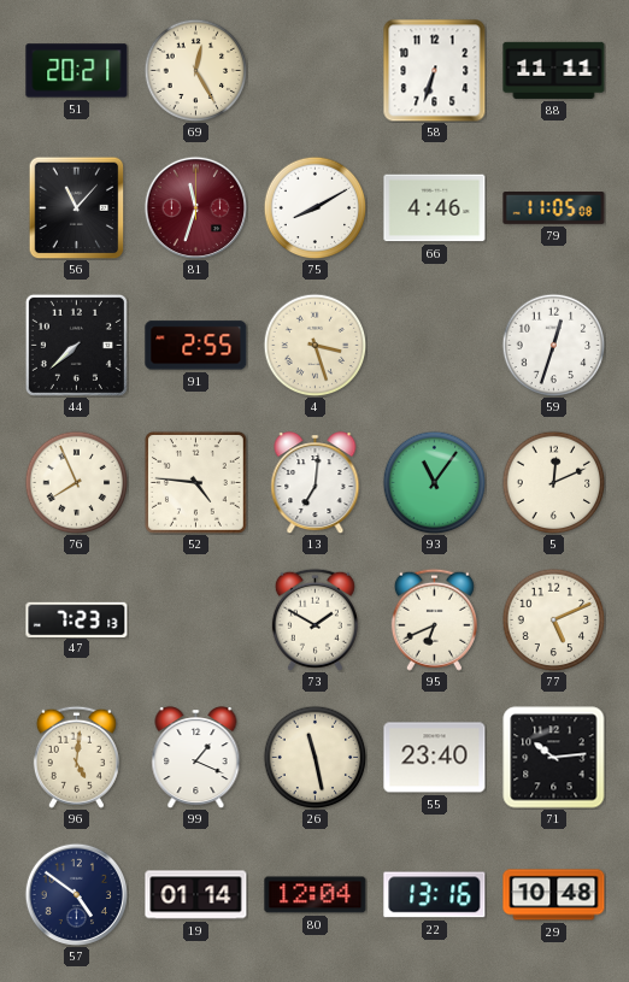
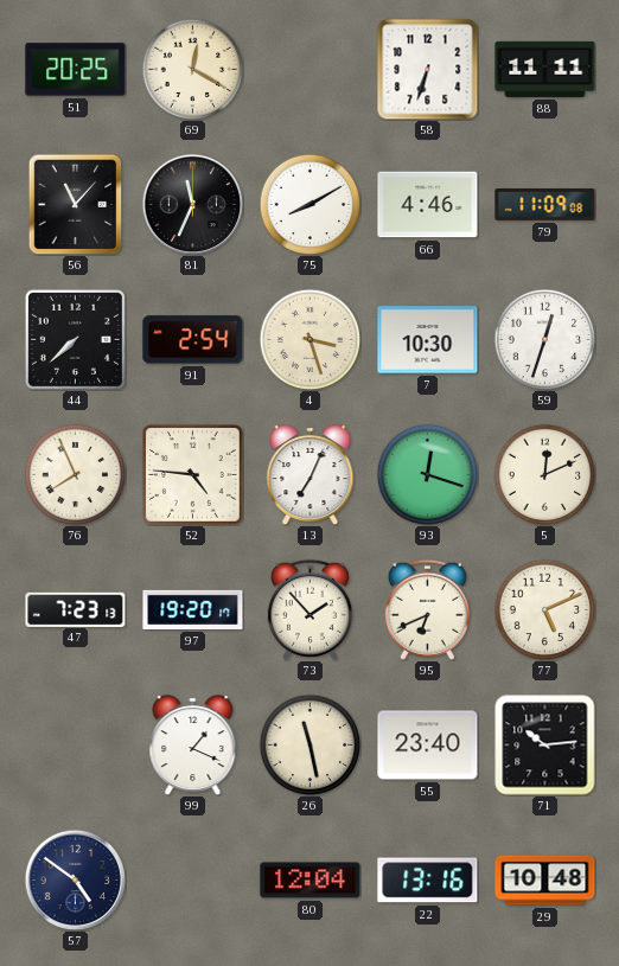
51: 20:21 -> 20:25
69: 12:25 -> 12:20
81: 11:33 -> 11:34
81 dial: burgundy -> black
79: 11:05 -> 11:09
91: 2:55 -> 2:54
7: none -> 10:30
13: 7:01 -> 7:04
93: 11:06 -> 12:18
97: none -> 19:20
73: 1:50 -> 1:53
96: 5:01 -> none
19: 01:14 -> none
